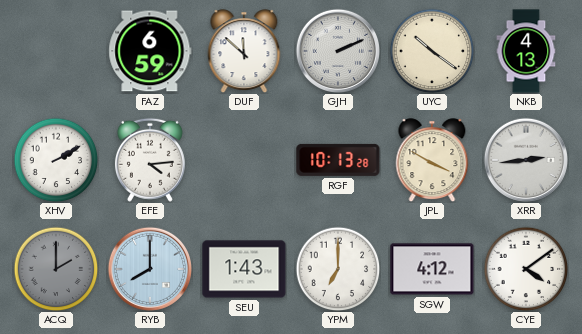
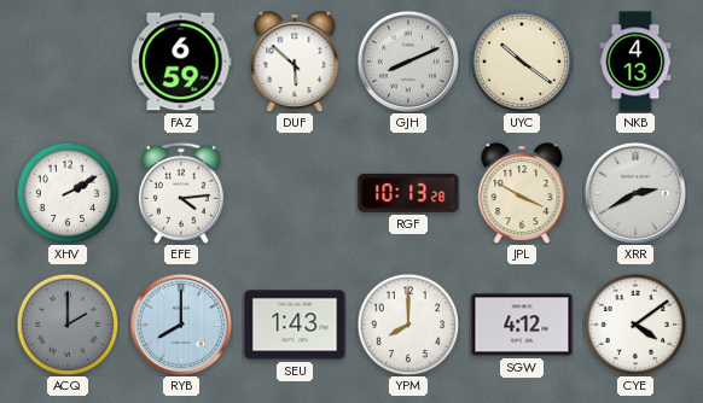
DUF: 11:52 -> 5:52
GJH: 2:11 -> 8:11
XRR: 2:44 -> 2:40
YPM: 7:00 -> 8:00
